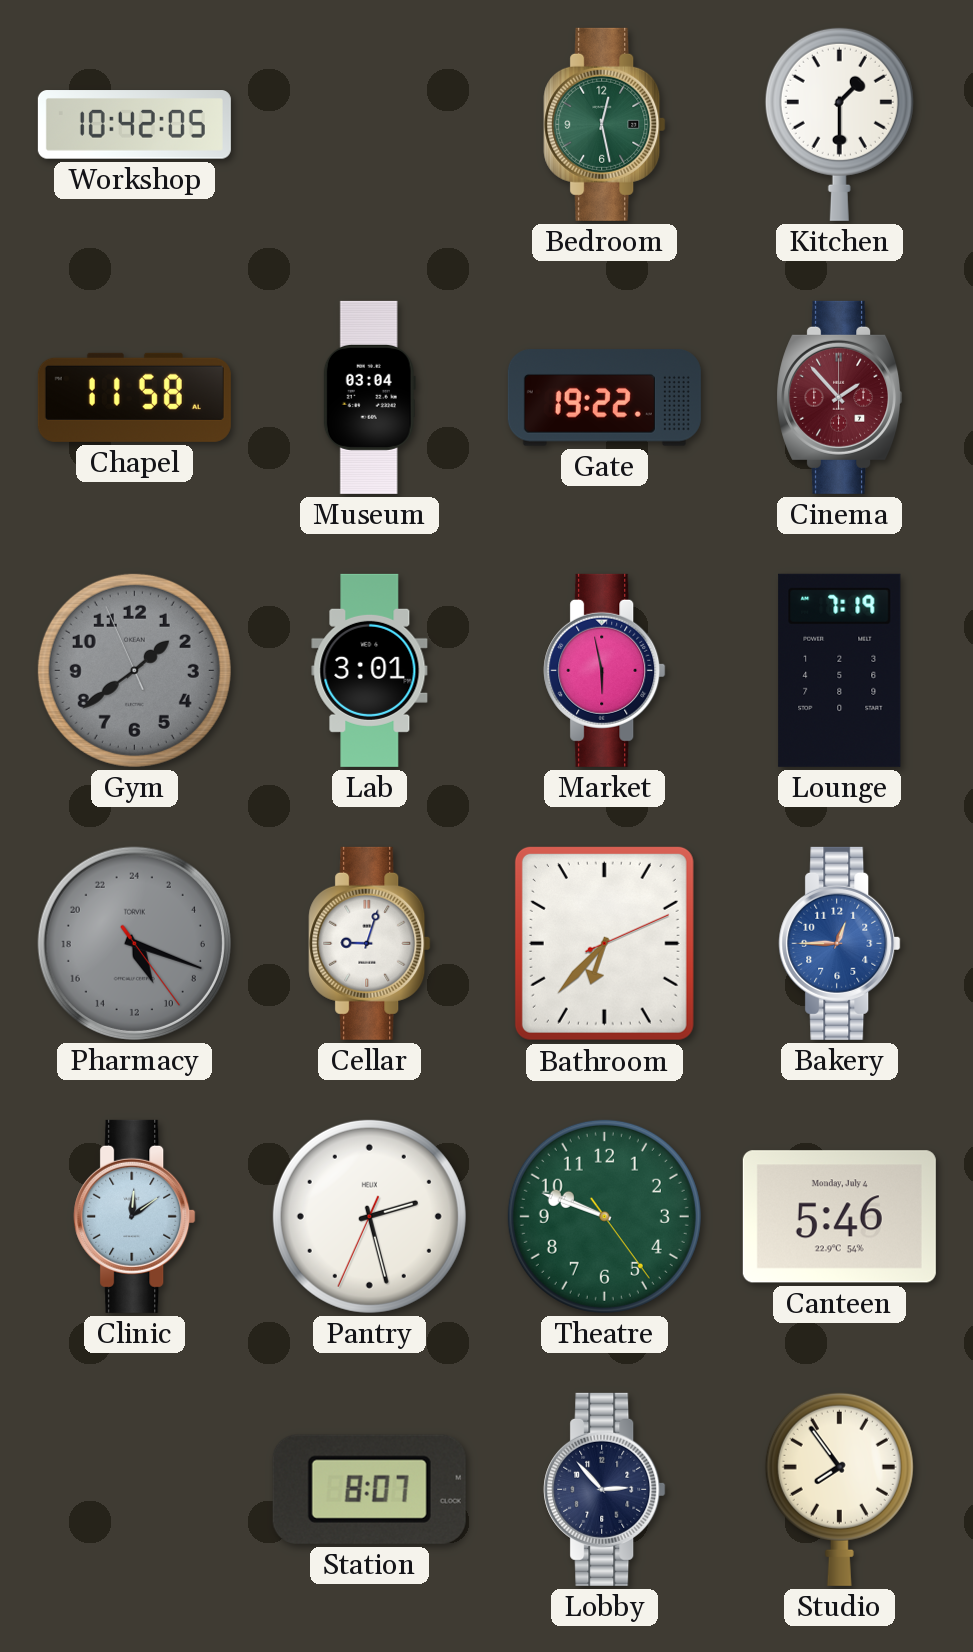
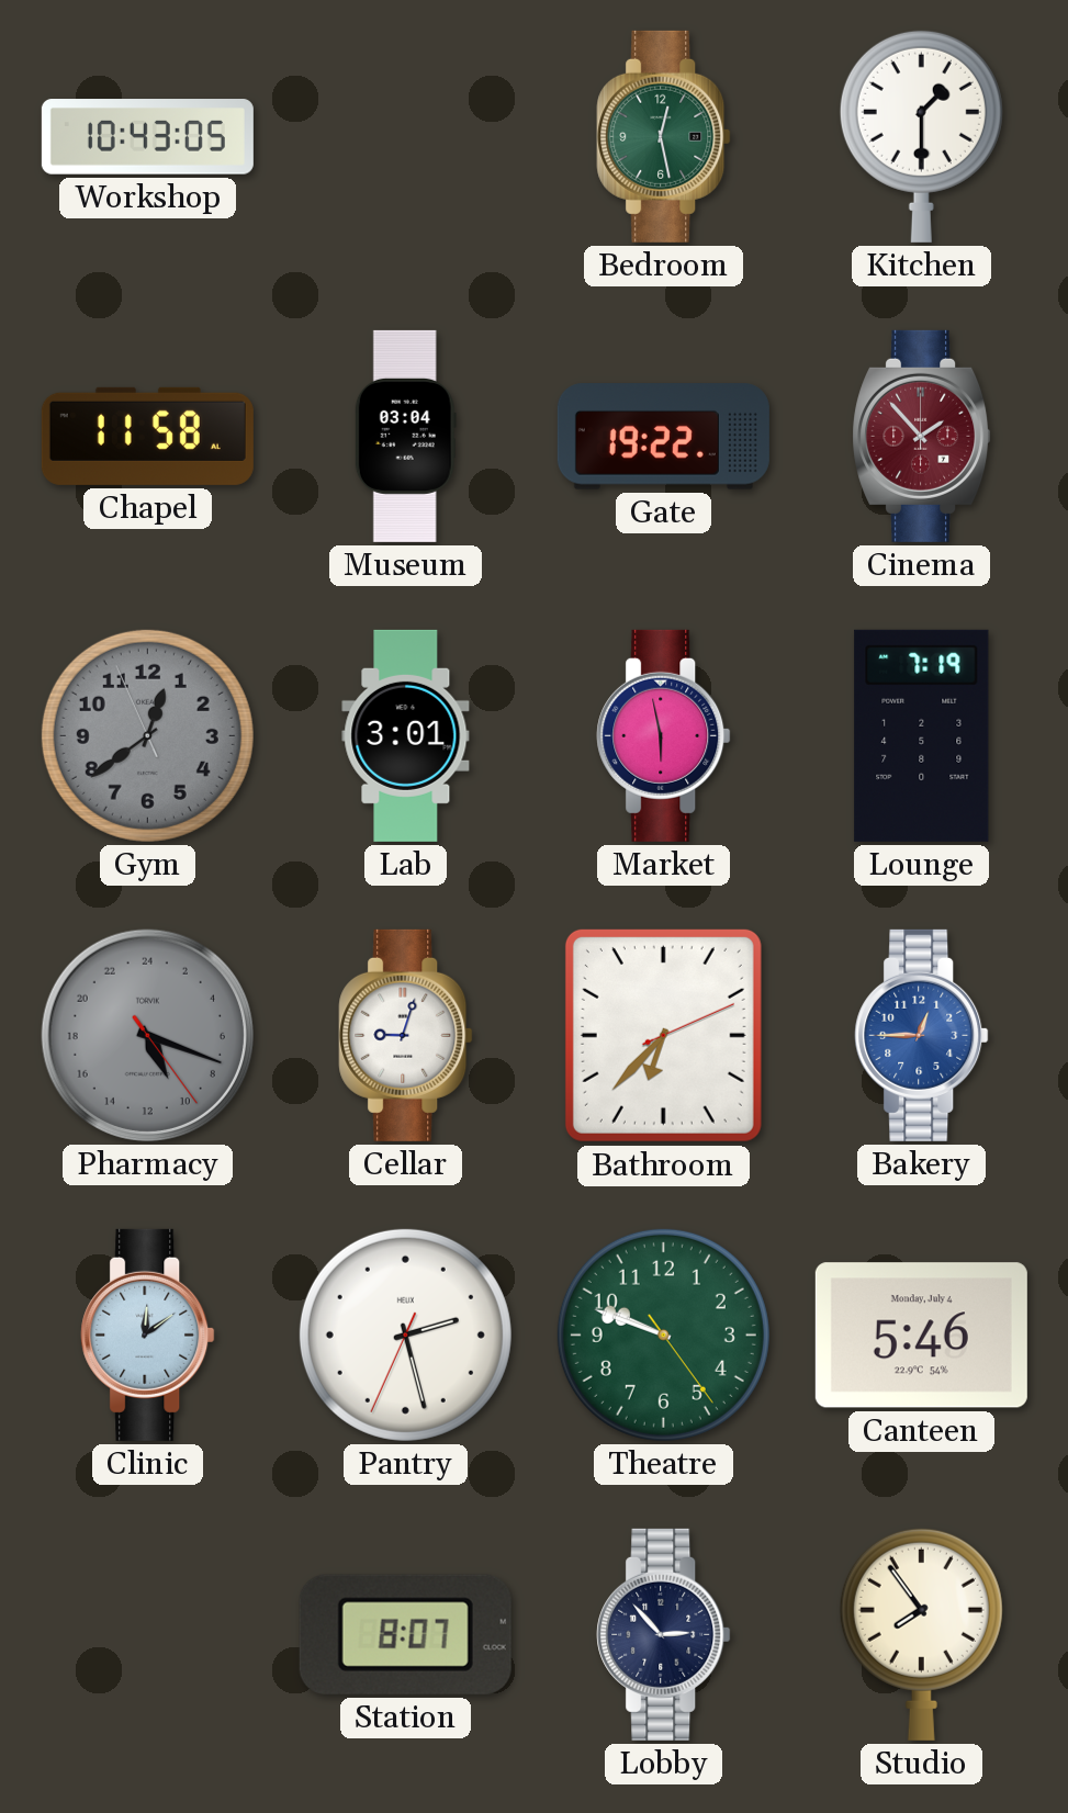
Workshop: 10:42 -> 10:43
Gym: 1:38 -> 12:38
